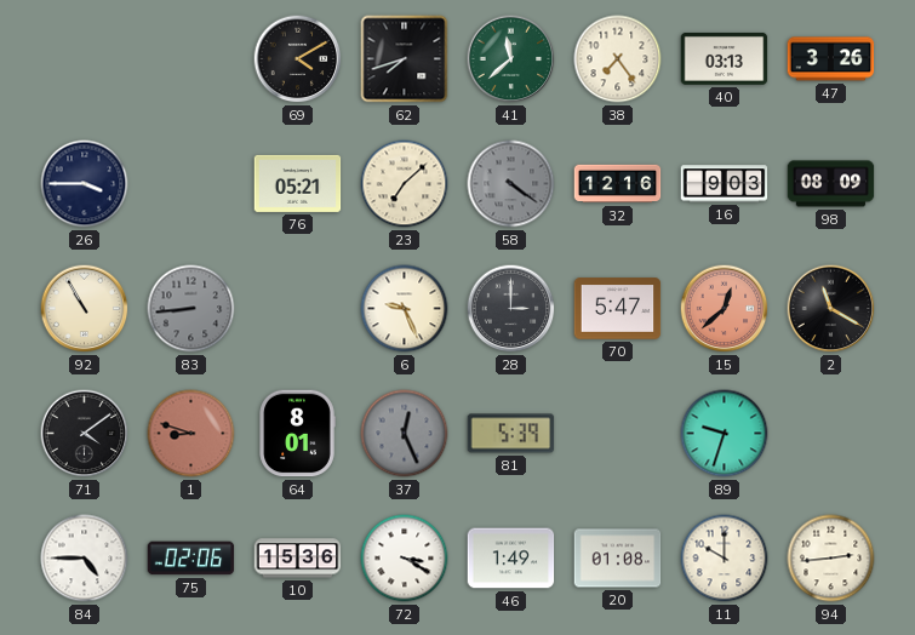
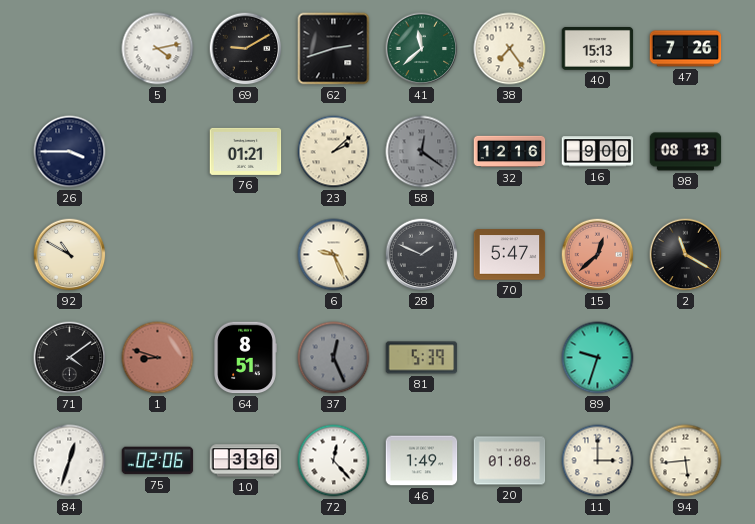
5: none -> 4:13
69: 4:10 -> 9:10
62: 7:42 -> 2:42
40: 03:13 -> 15:13
47: 3:26 -> 7:26
76: 05:21 -> 01:21
23: 7:08 -> 2:08
58: 4:21 -> 12:21
16: 9:03 -> 9:00
98: 08:09 -> 08:13
92: 10:55 -> 10:50
83: 8:44 -> none
28: 3:00 -> 1:49
64: 8:01 -> 8:51
84: 4:45 -> 12:33
10: 15:36 -> 3:36
72: 3:20 -> 12:23
11: 10:00 -> 3:00
94: 2:44 -> 5:44
